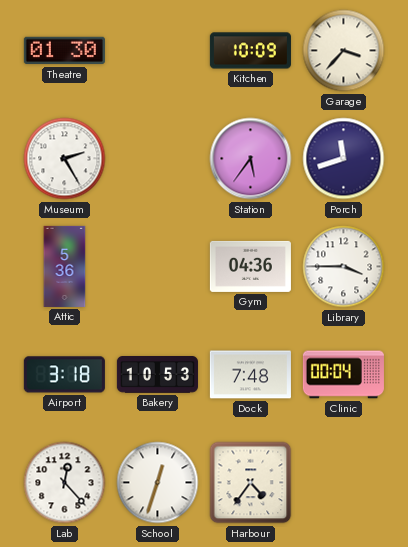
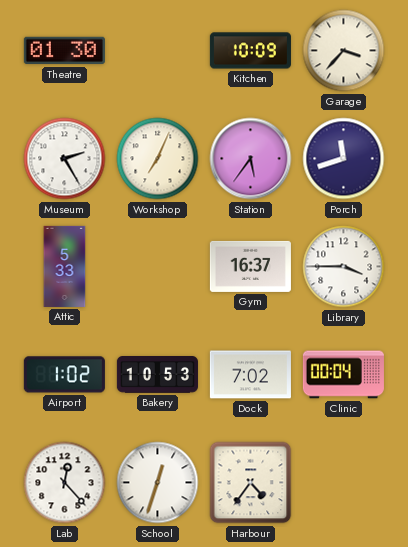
Workshop: none -> 7:04
Attic: 5:36 -> 5:33
Gym: 04:36 -> 16:37
Airport: 3:18 -> 1:02
Dock: 7:48 -> 7:02
